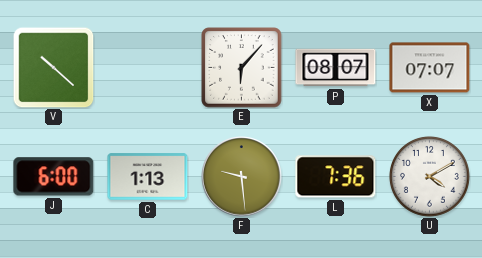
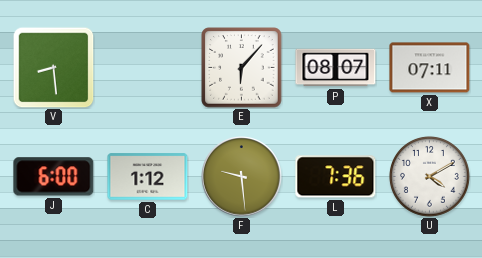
V: 10:22 -> 8:29
X: 07:07 -> 07:11
C: 1:13 -> 1:12
